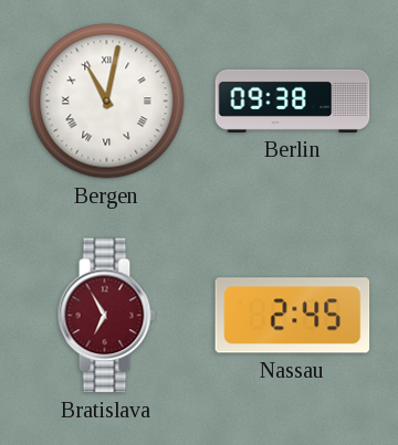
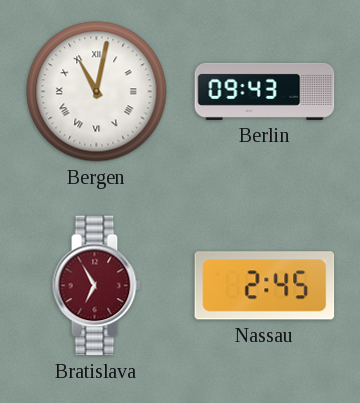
Berlin: 09:38 -> 09:43
